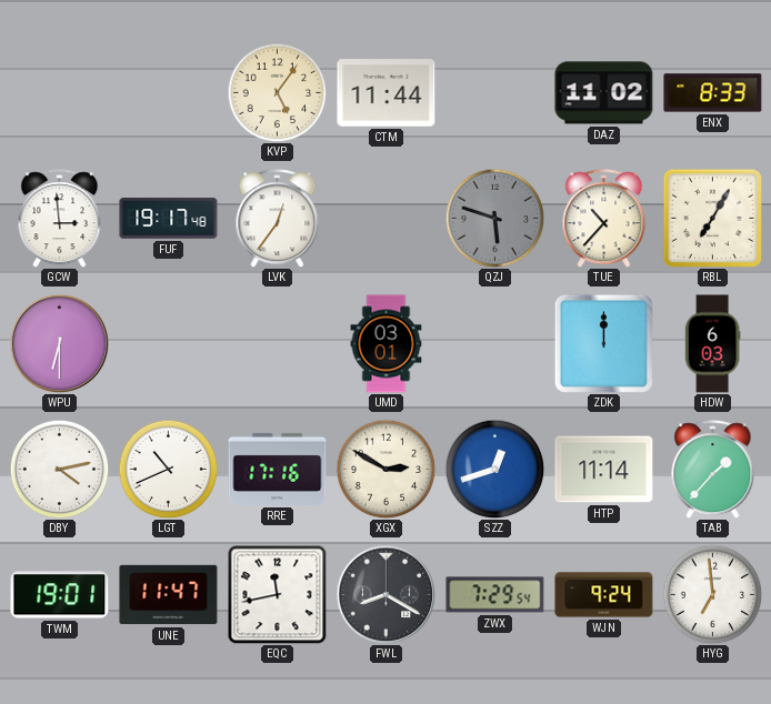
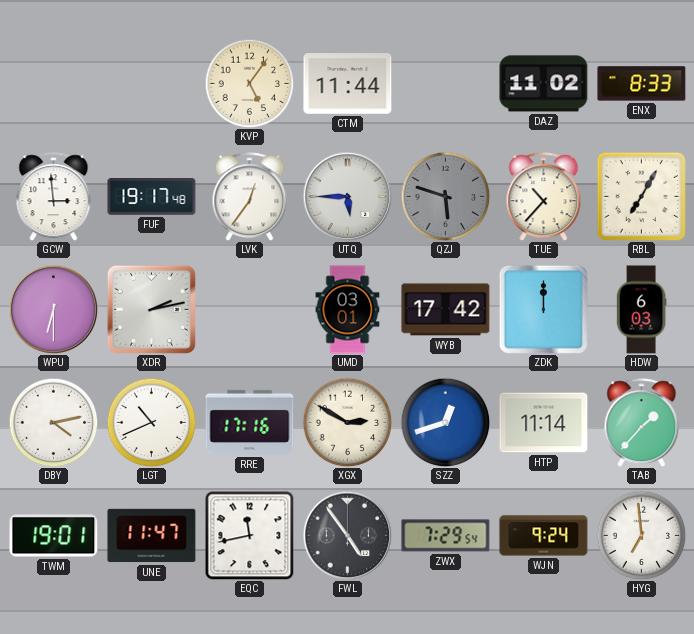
UTQ: none -> 5:45
XDR: none -> 2:13
WYB: none -> 17:42
FWL: 8:20 -> 4:54
